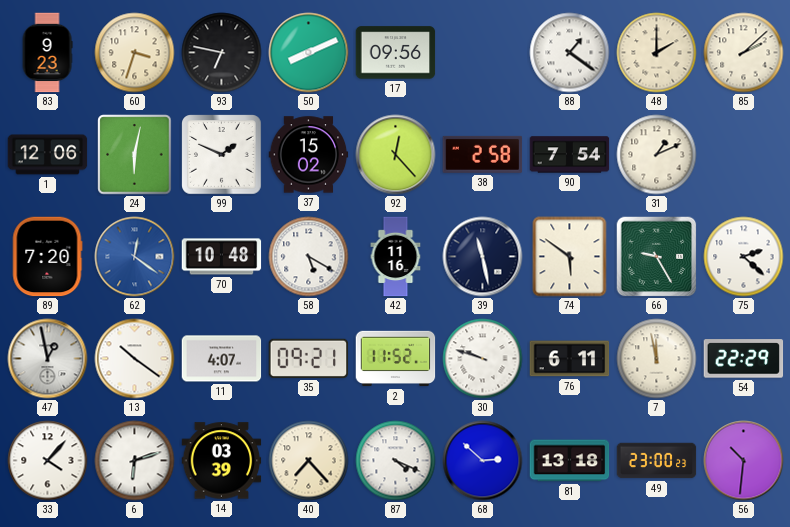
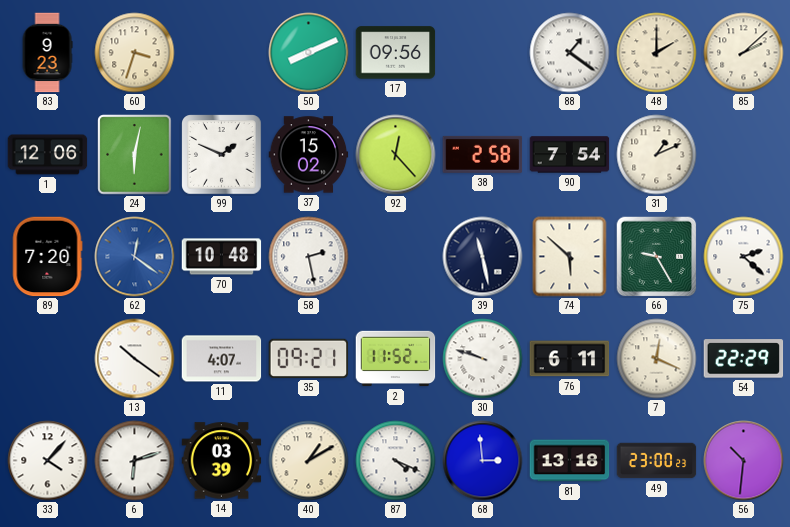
93: 6:47 -> none
58: 5:20 -> 2:28
42: 11:16 -> none
74: 5:51 -> 5:52
47: 12:58 -> none
7: 11:58 -> 12:19
40: 7:23 -> 1:10
68: 2:52 -> 2:59
